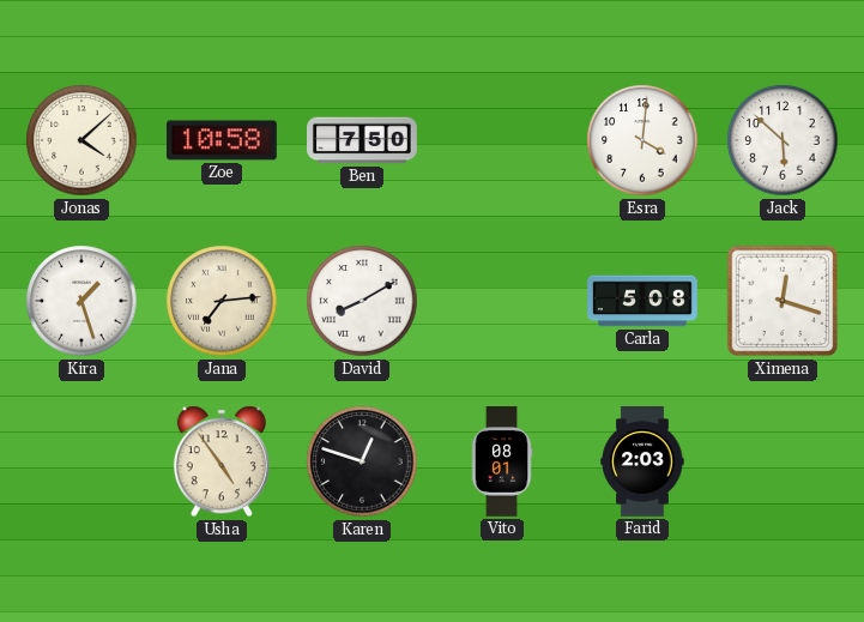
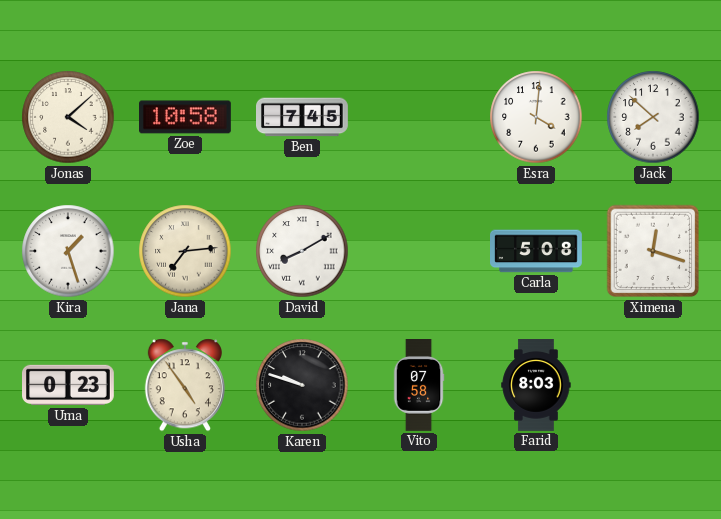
Ben: 7:50 -> 7:45
Jack: 5:52 -> 7:52
Uma: none -> 0:23
Karen: 12:48 -> 9:48
Vito: 08:01 -> 07:58
Farid: 2:03 -> 8:03
